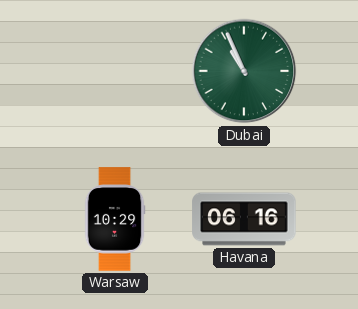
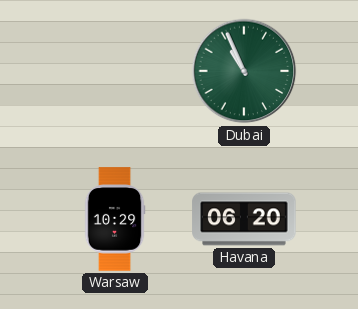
Havana: 06:16 -> 06:20
